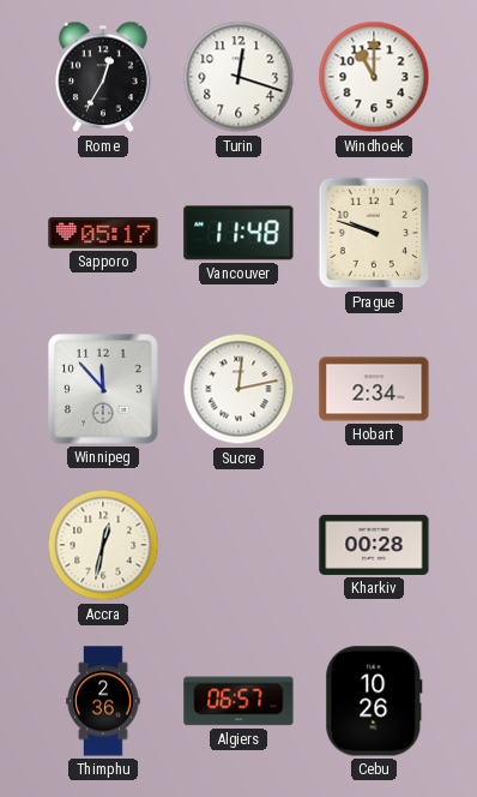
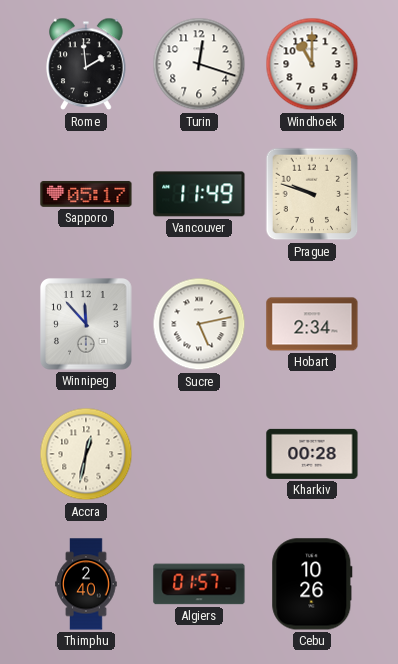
Rome: 12:35 -> 1:59
Vancouver: 11:48 -> 11:49
Sucre: 12:13 -> 5:13
Thimphu: 2:36 -> 2:40
Algiers: 06:57 -> 01:57
